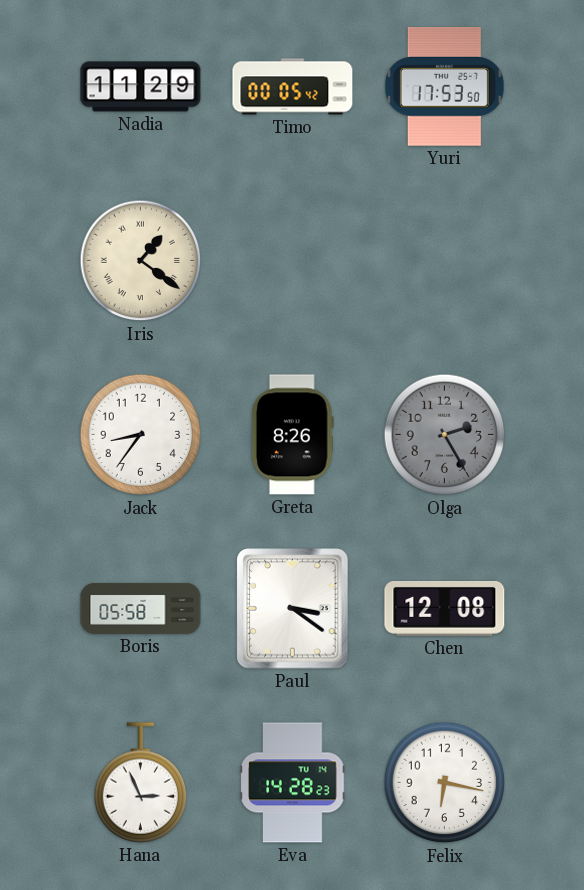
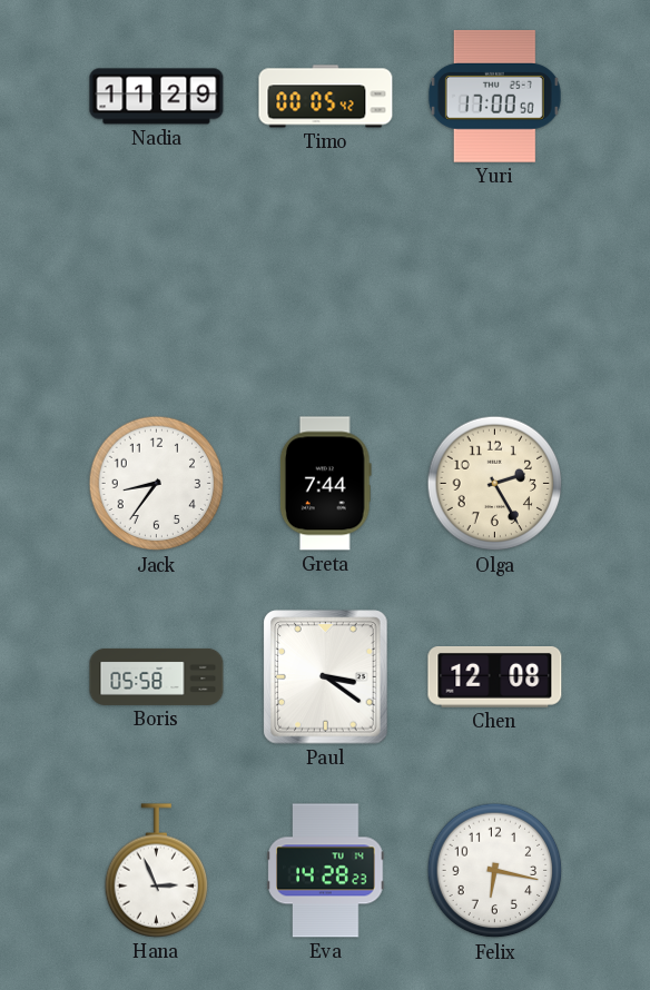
Yuri: 17:53 -> 17:00
Iris: 1:21 -> none
Greta: 8:26 -> 7:44
Olga dial: grey -> cream
